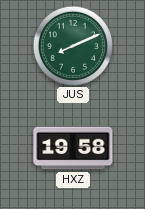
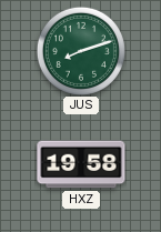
JUS: 8:11 -> 8:12
